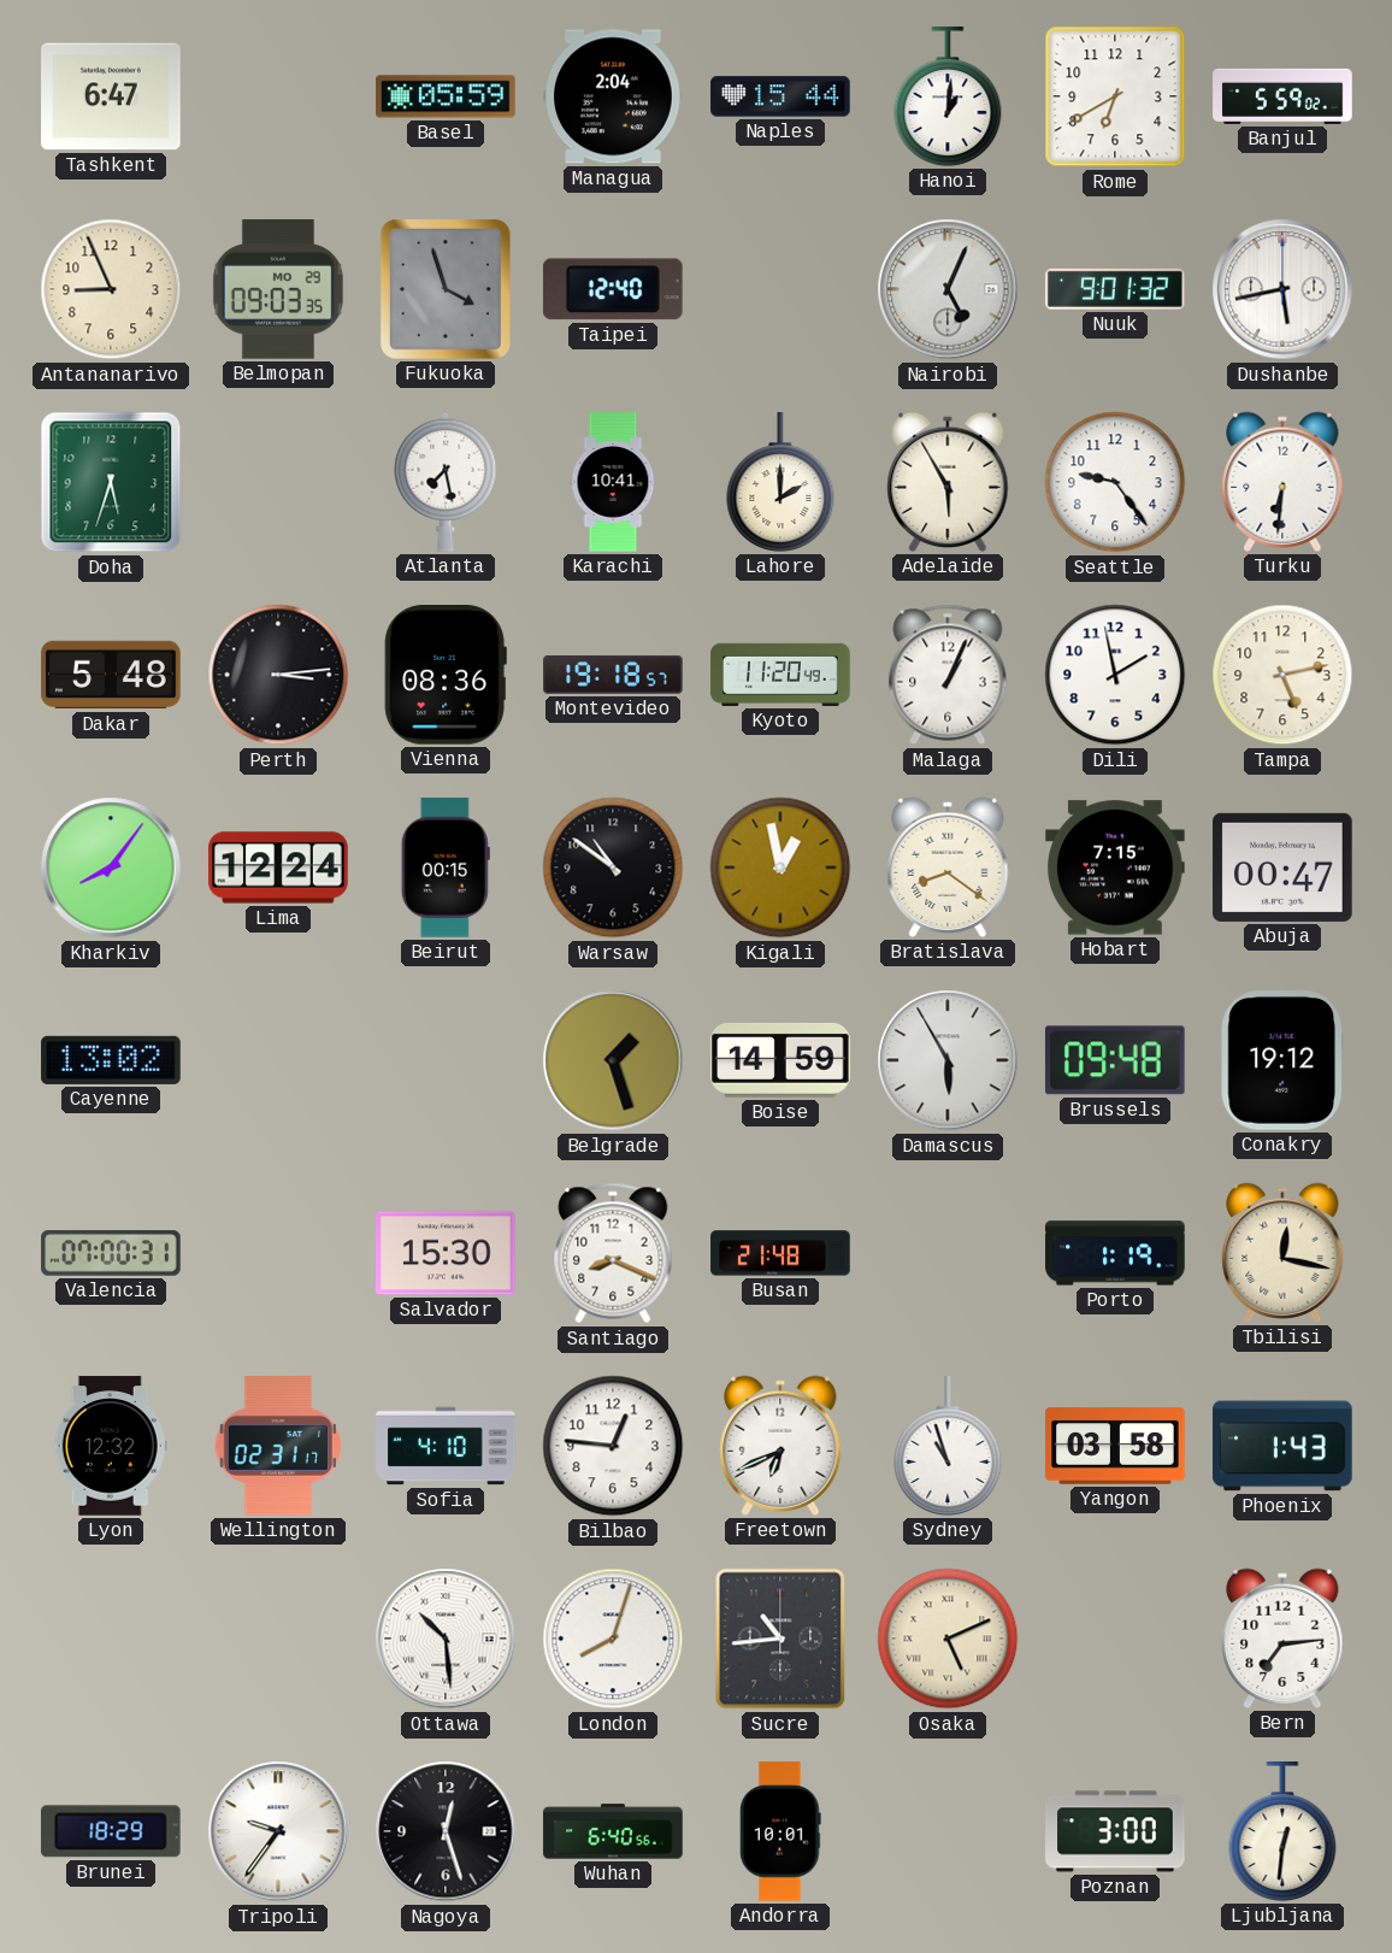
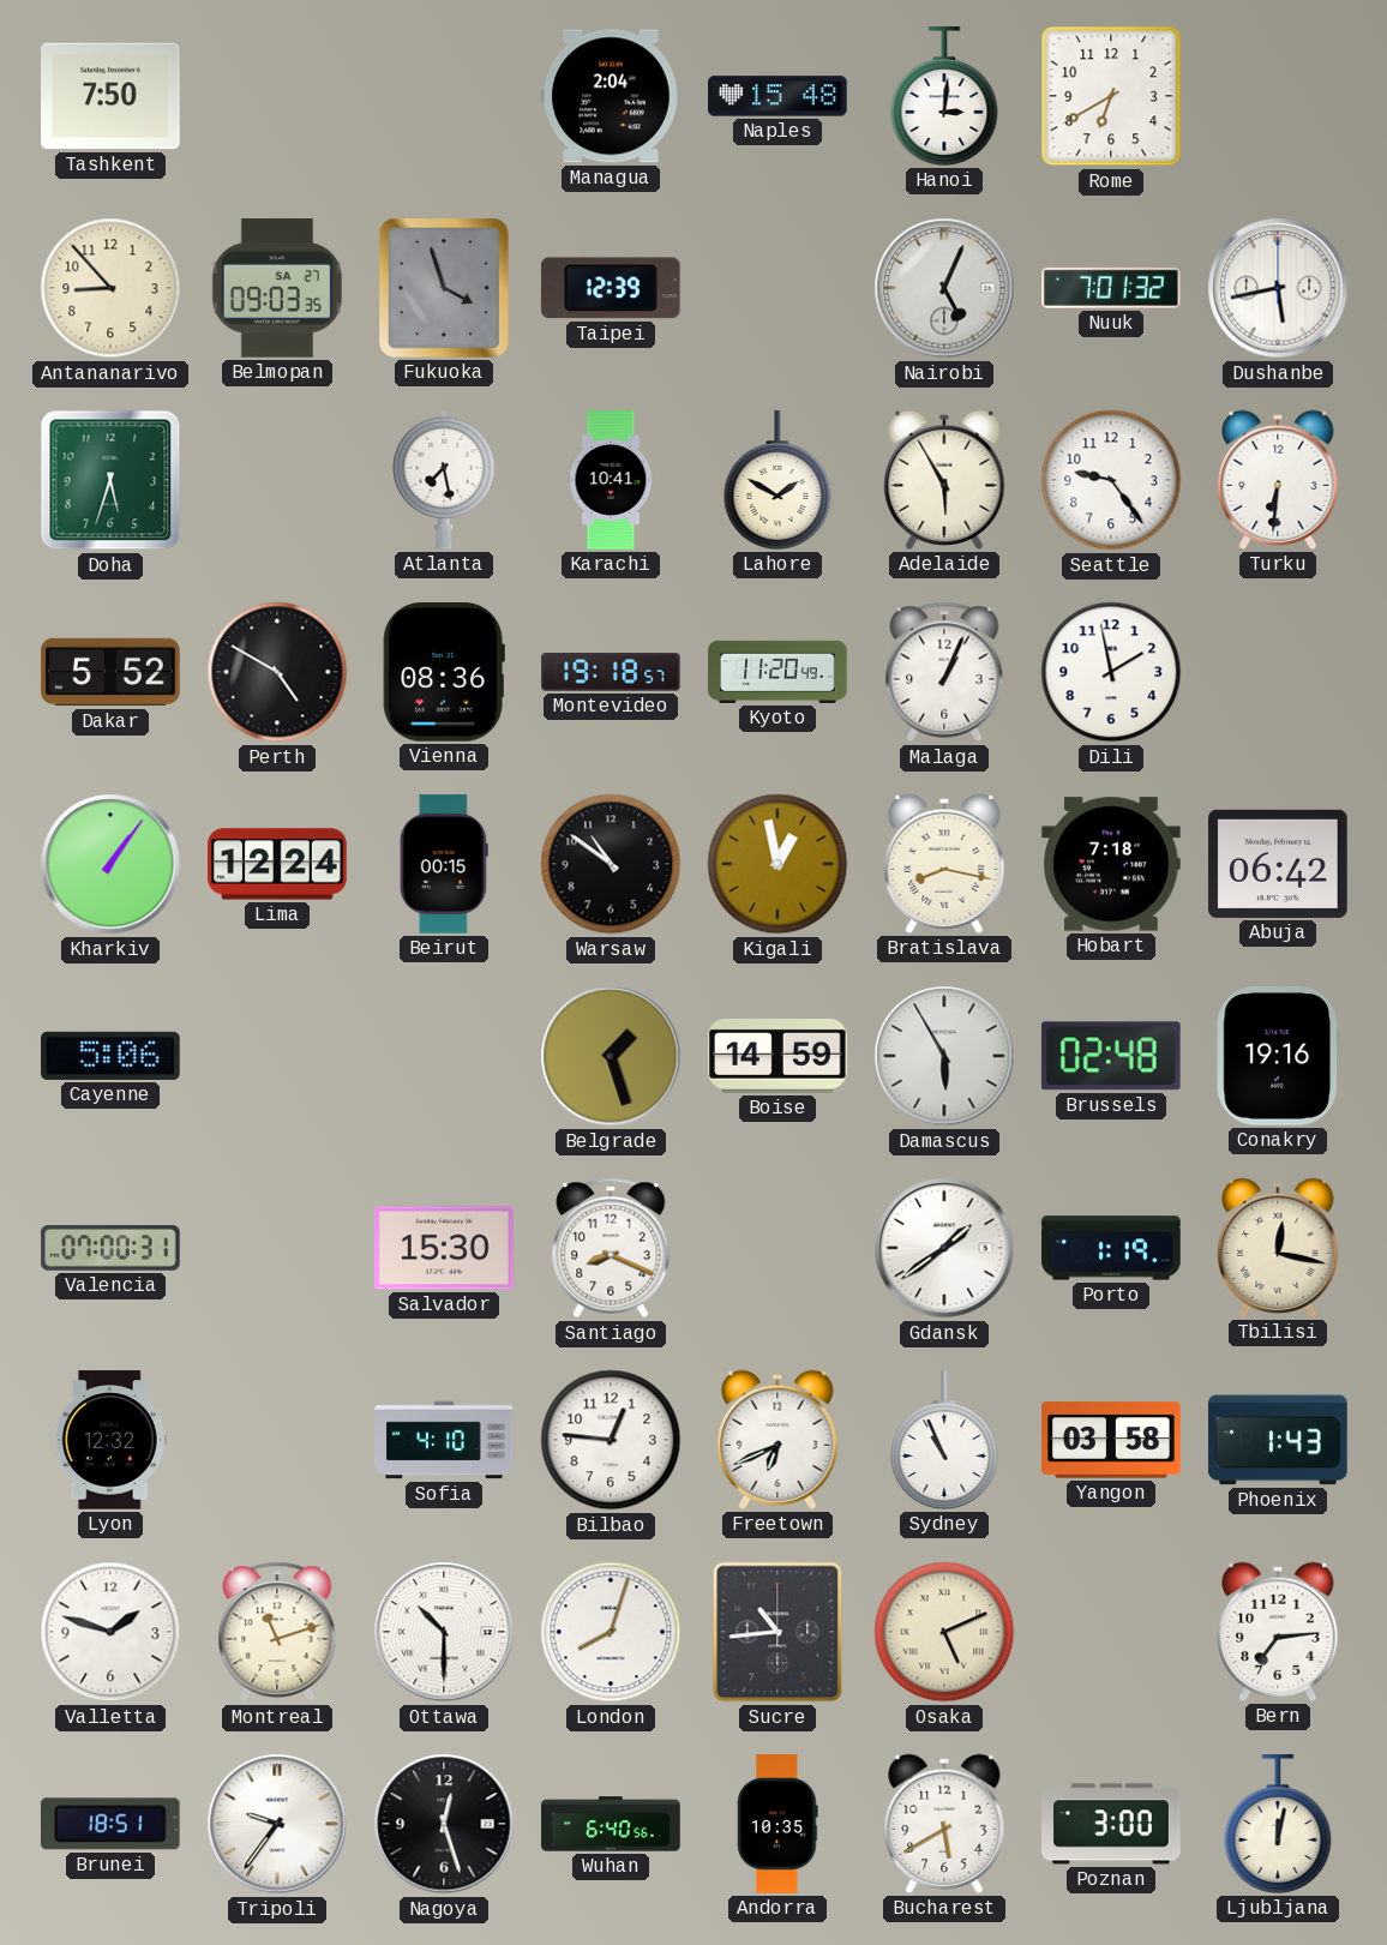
Tashkent: 6:47 -> 7:50
Basel: 05:59 -> none
Naples: 15:44 -> 15:48
Hanoi: 1:01 -> 3:01
Banjul: 5:59 -> none
Antananarivo: 8:56 -> 8:53
Belmopan date: MO 29 -> SA 27
Taipei: 12:40 -> 12:39
Nuuk: 9:01 -> 7:01
Lahore: 2:00 -> 1:50
Dakar: 5:48 -> 5:52
Perth: 3:14 -> 4:50
Tampa: 5:13 -> none
Kharkiv: 8:06 -> 1:06
Bratislava: 8:21 -> 8:17
Hobart: 7:15 -> 7:18
Abuja: 00:47 -> 06:42
Cayenne: 13:02 -> 5:06
Brussels: 09:48 -> 02:48
Conakry: 19:12 -> 19:16
Busan: 21:48 -> none
Gdansk: none -> 1:39
Wellington: 02:31 -> none
Sydney: 10:57 -> 10:56
Valletta: none -> 1:48
Montreal: none -> 11:12
Ottawa: 10:29 -> 10:30
Brunei: 18:29 -> 18:51
Andorra: 10:01 -> 10:35
Bucharest: none -> 5:40
Ljubljana: 12:31 -> 12:02
